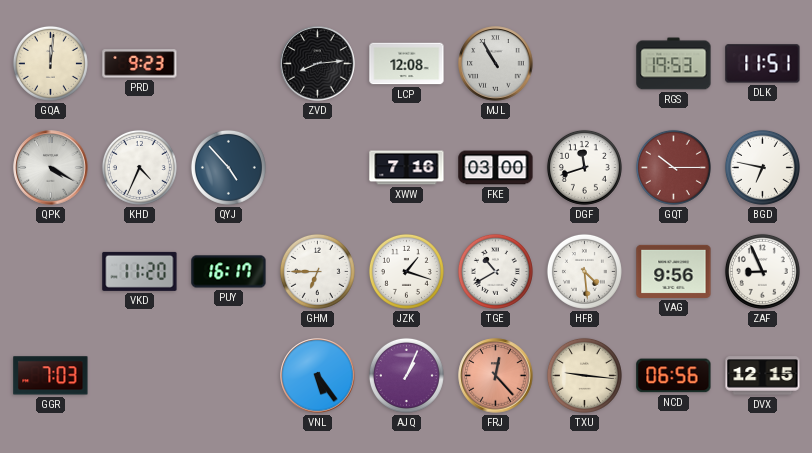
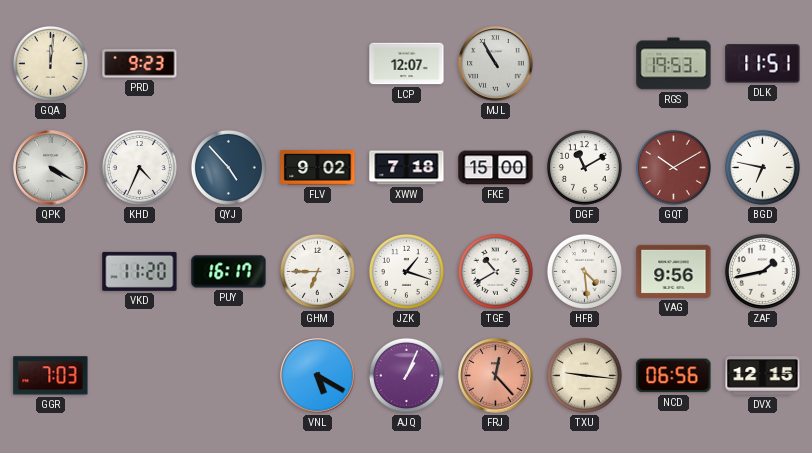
ZVD: 8:14 -> none
LCP: 12:08 -> 12:07
FLV: none -> 9:02
XWW: 7:16 -> 7:18
FKE: 03:00 -> 15:00
DGF: 11:42 -> 11:10
GQT: 10:15 -> 10:10
ZAF: 8:56 -> 1:43
VNL: 5:24 -> 5:20
